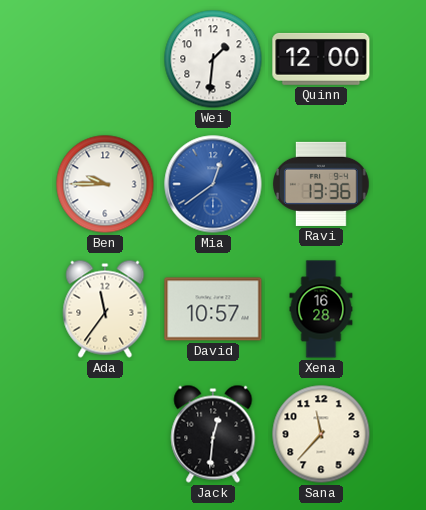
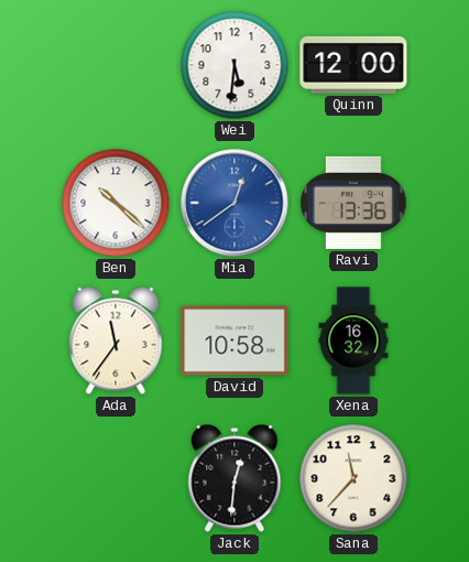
Wei: 1:31 -> 5:31
Ben: 9:45 -> 10:22
David: 10:57 -> 10:58
Xena: 16:28 -> 16:32
